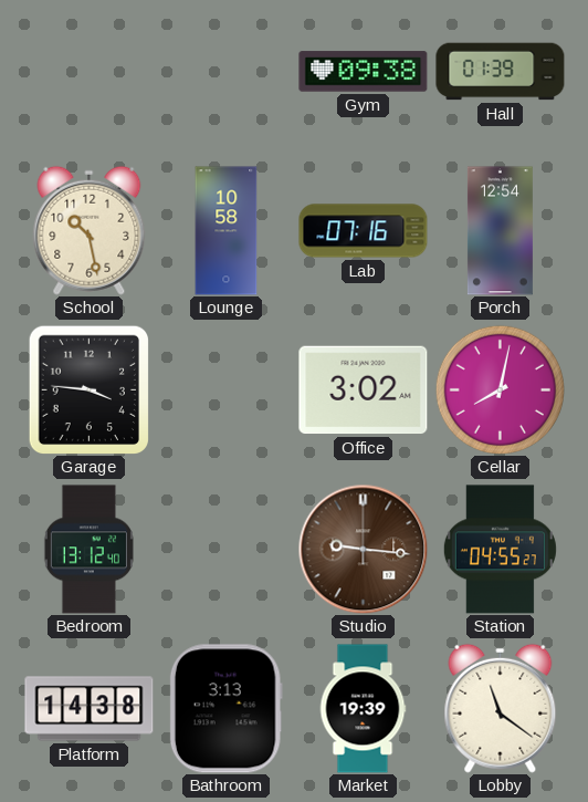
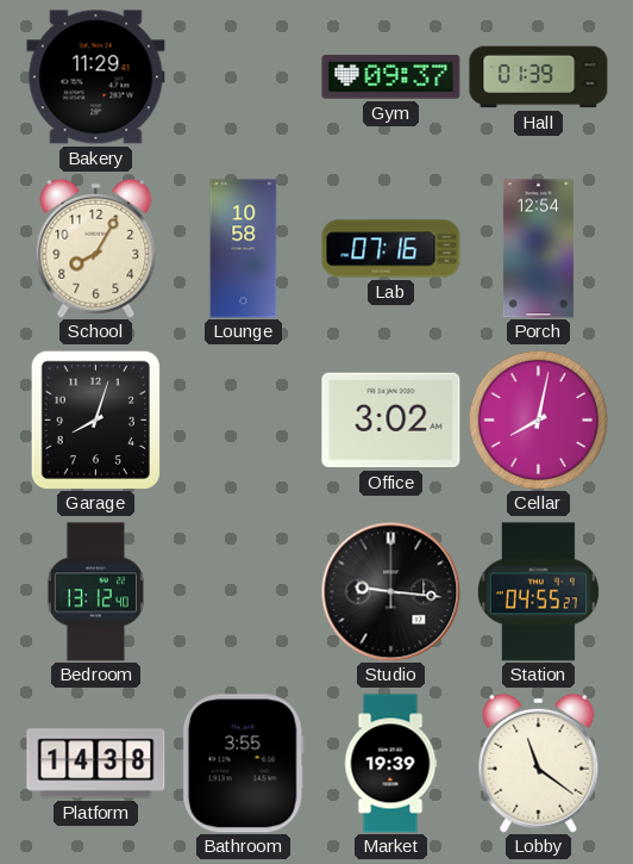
Bakery: none -> 11:29
Gym: 09:38 -> 09:37
School: 10:28 -> 8:05
Garage: 3:46 -> 8:03
Studio dial: brown -> black
Bathroom: 3:13 -> 3:55
